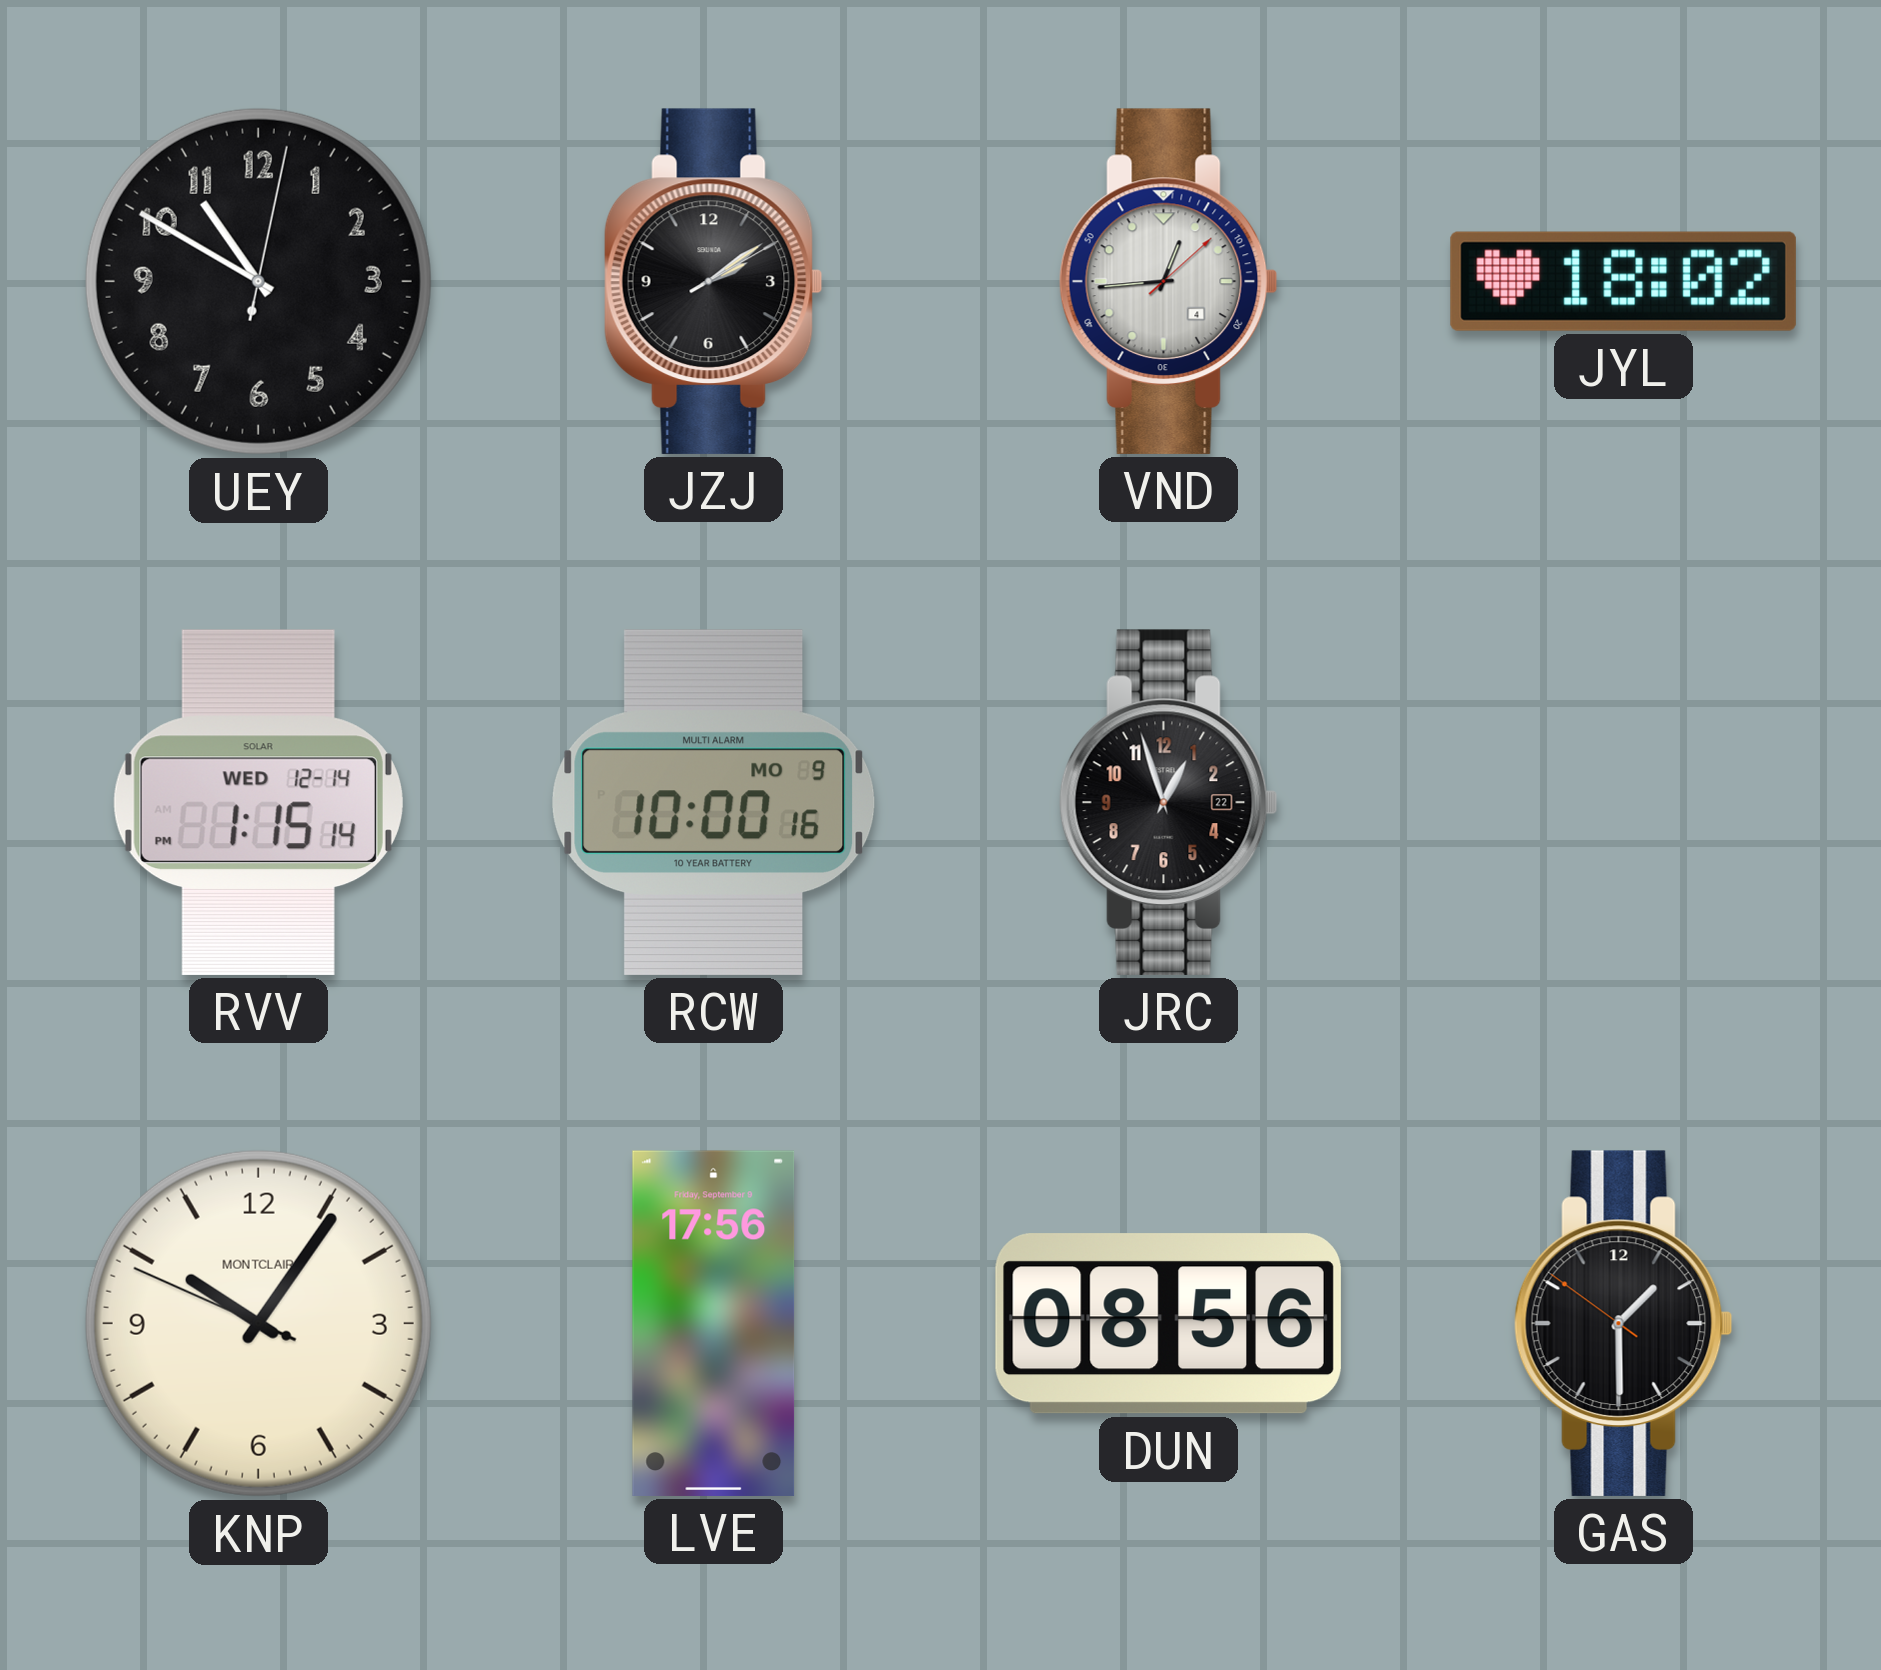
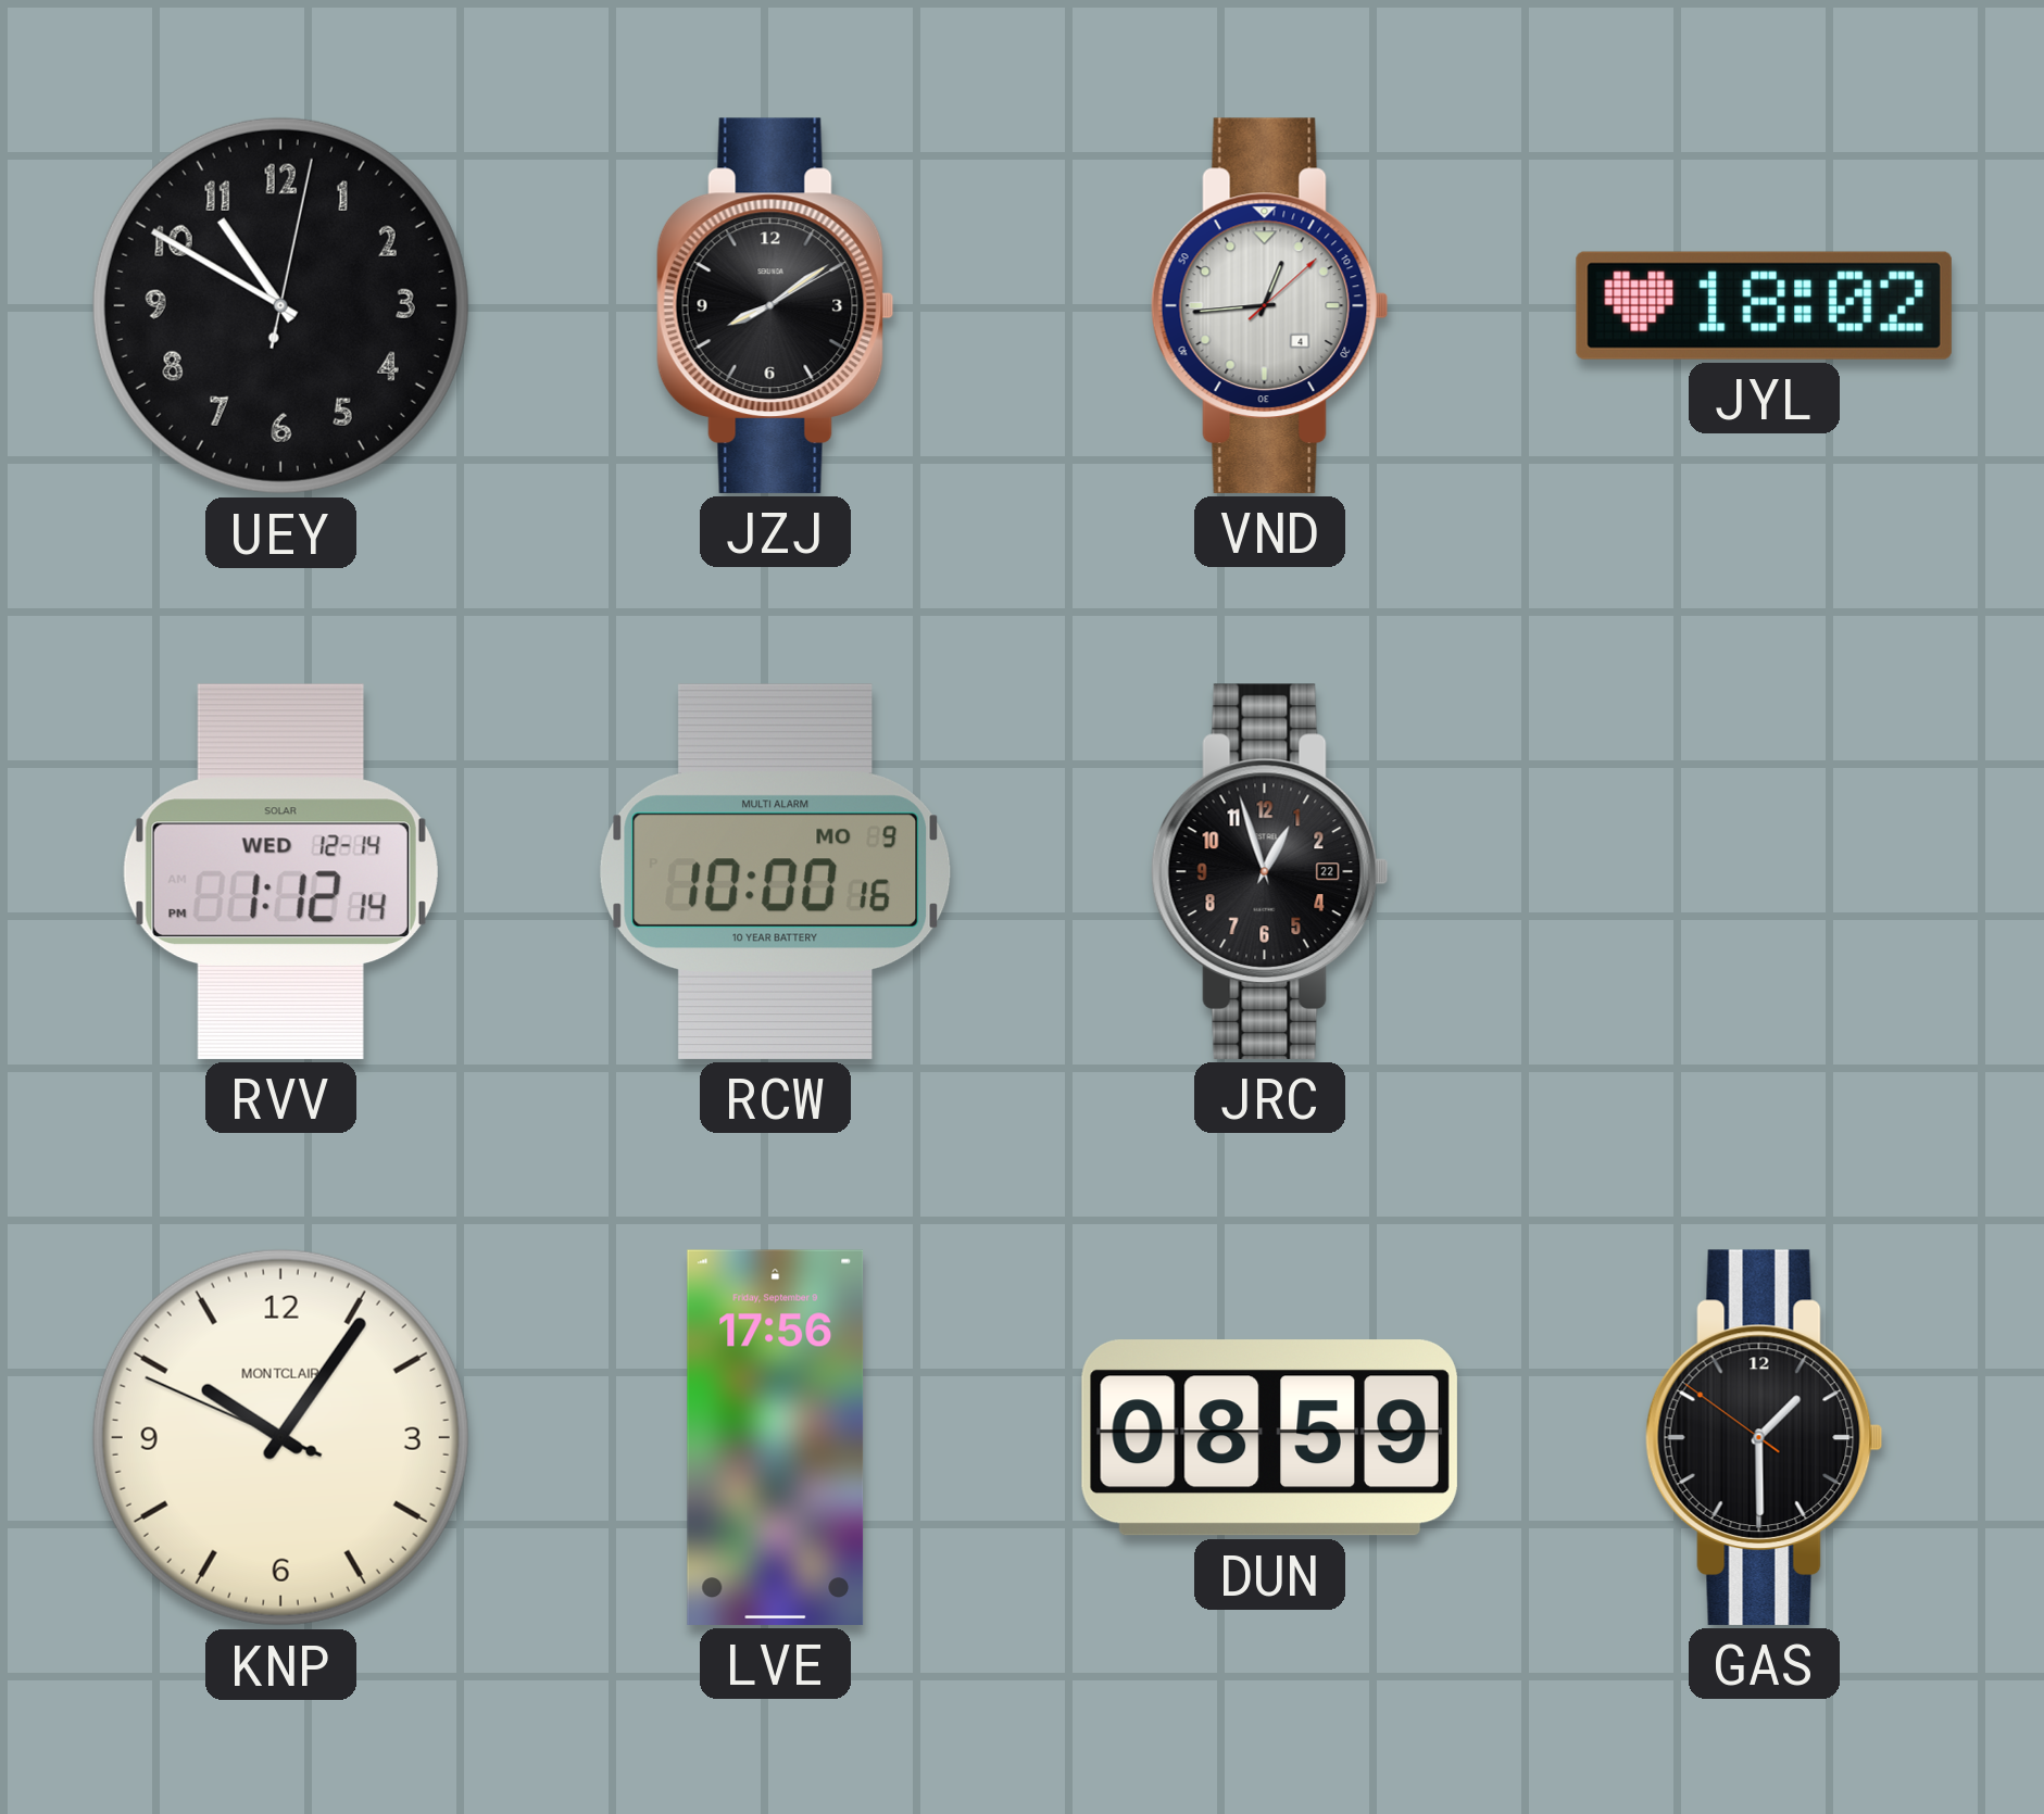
JZJ: 2:09 -> 8:09
RVV: 1:15 -> 1:12
DUN: 08:56 -> 08:59
